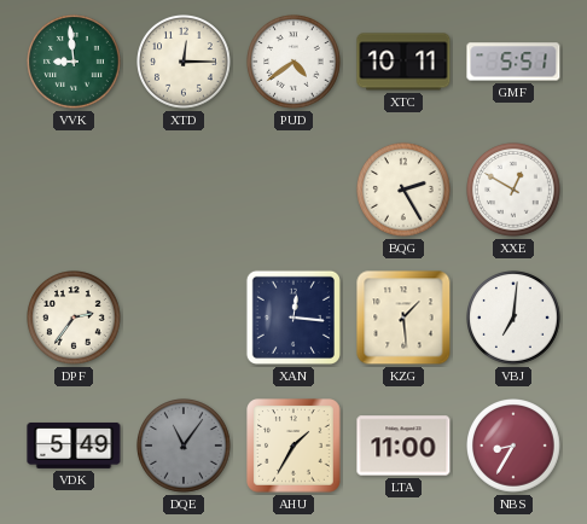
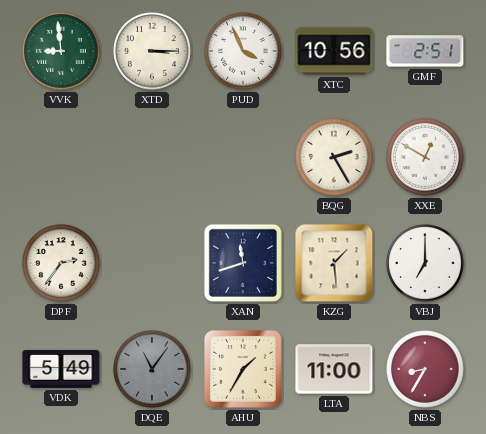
XTD: 12:15 -> 3:15
PUD: 4:39 -> 3:56
XTC: 10:11 -> 10:56
GMF: 5:51 -> 2:51
XAN: 12:16 -> 11:42
VBJ: 7:01 -> 7:00
